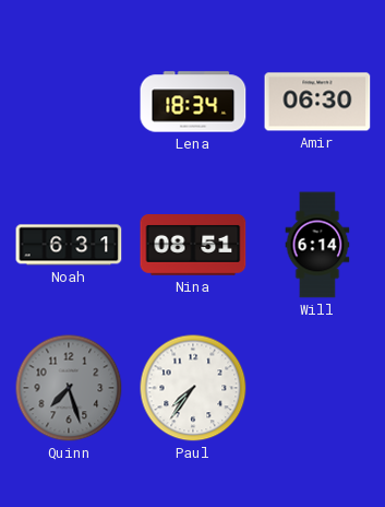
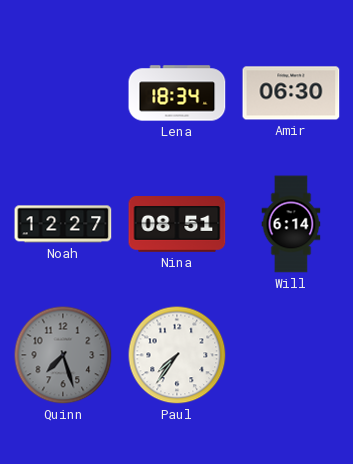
Noah: 6:31 -> 12:27
